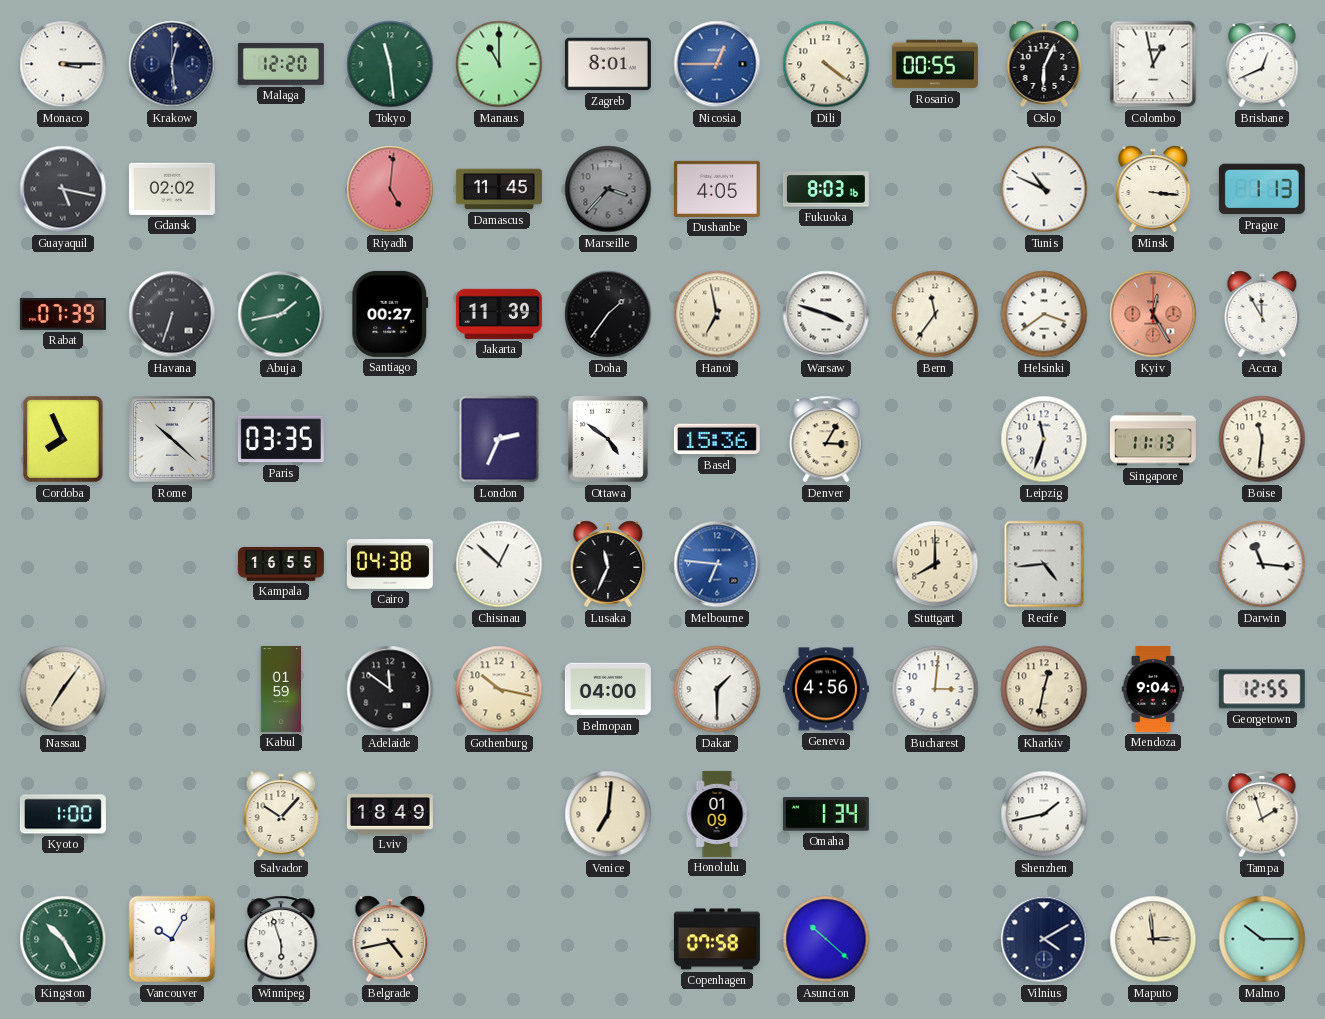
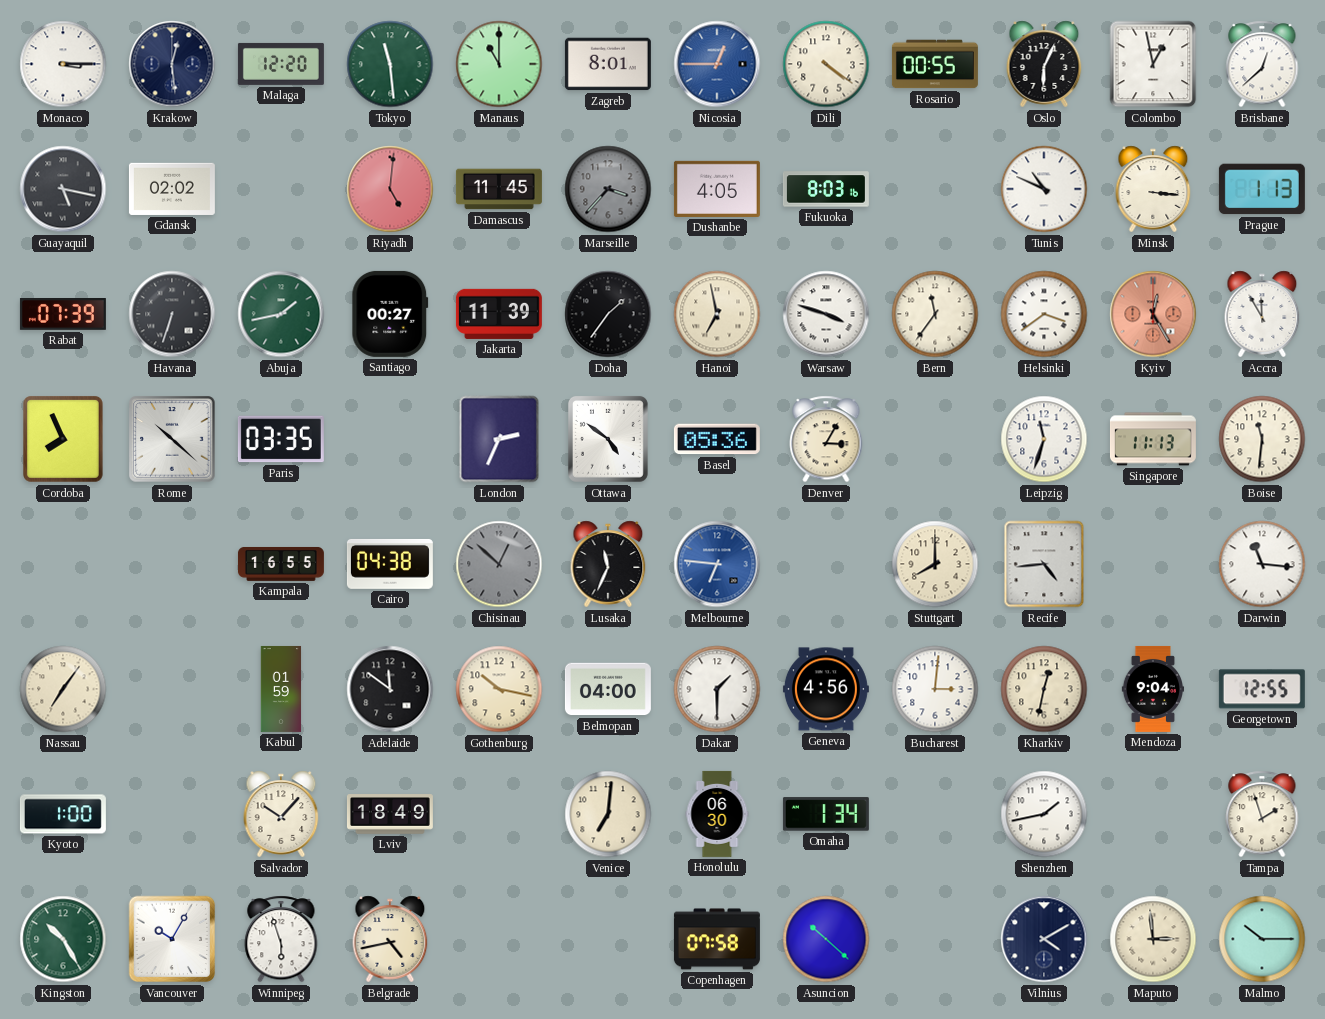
Brisbane: 12:41 -> 12:38
Basel: 15:36 -> 05:36
Chisinau dial: white -> grey
Honolulu: 01:09 -> 06:30
